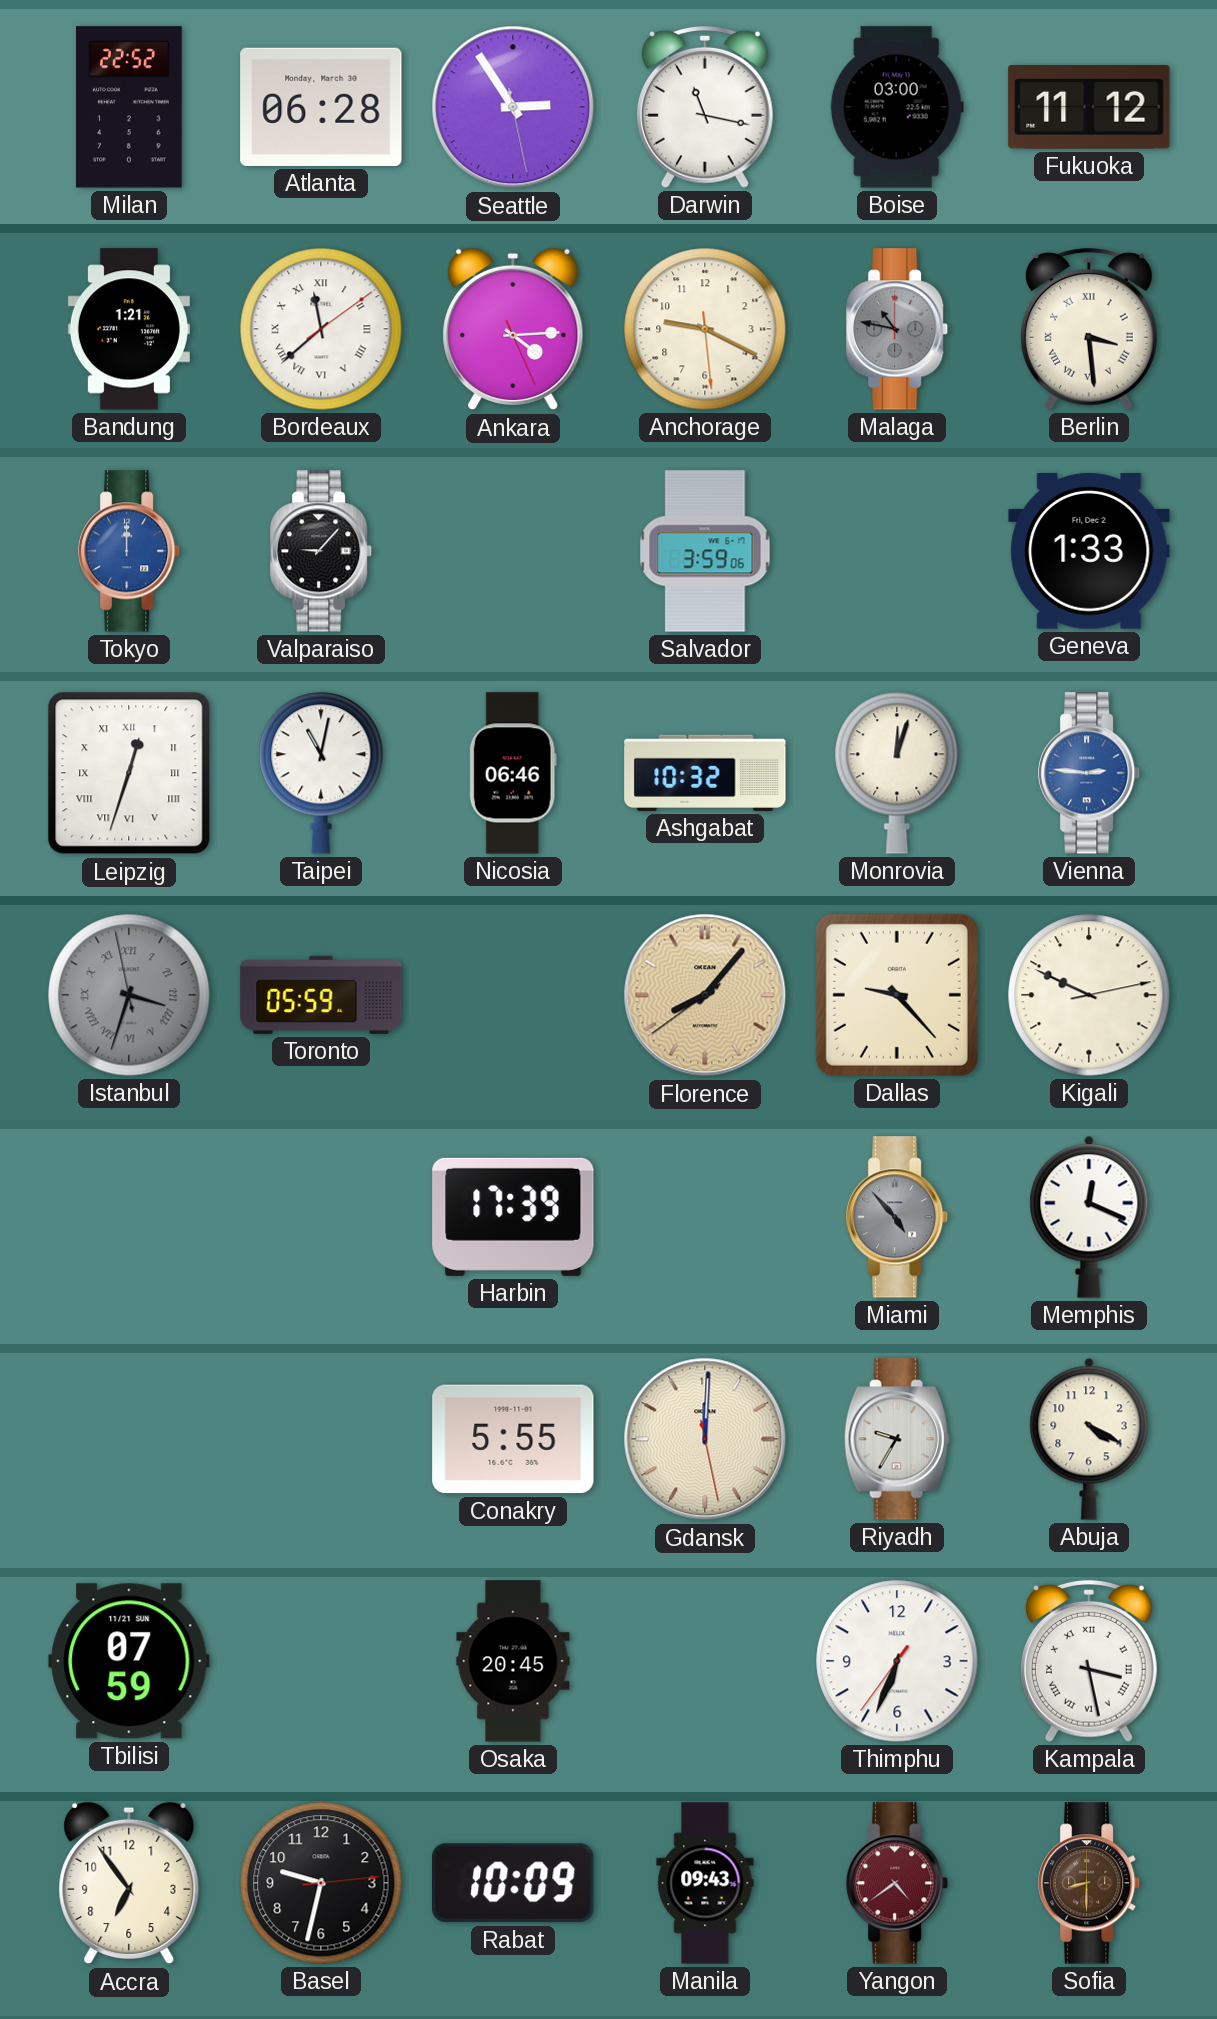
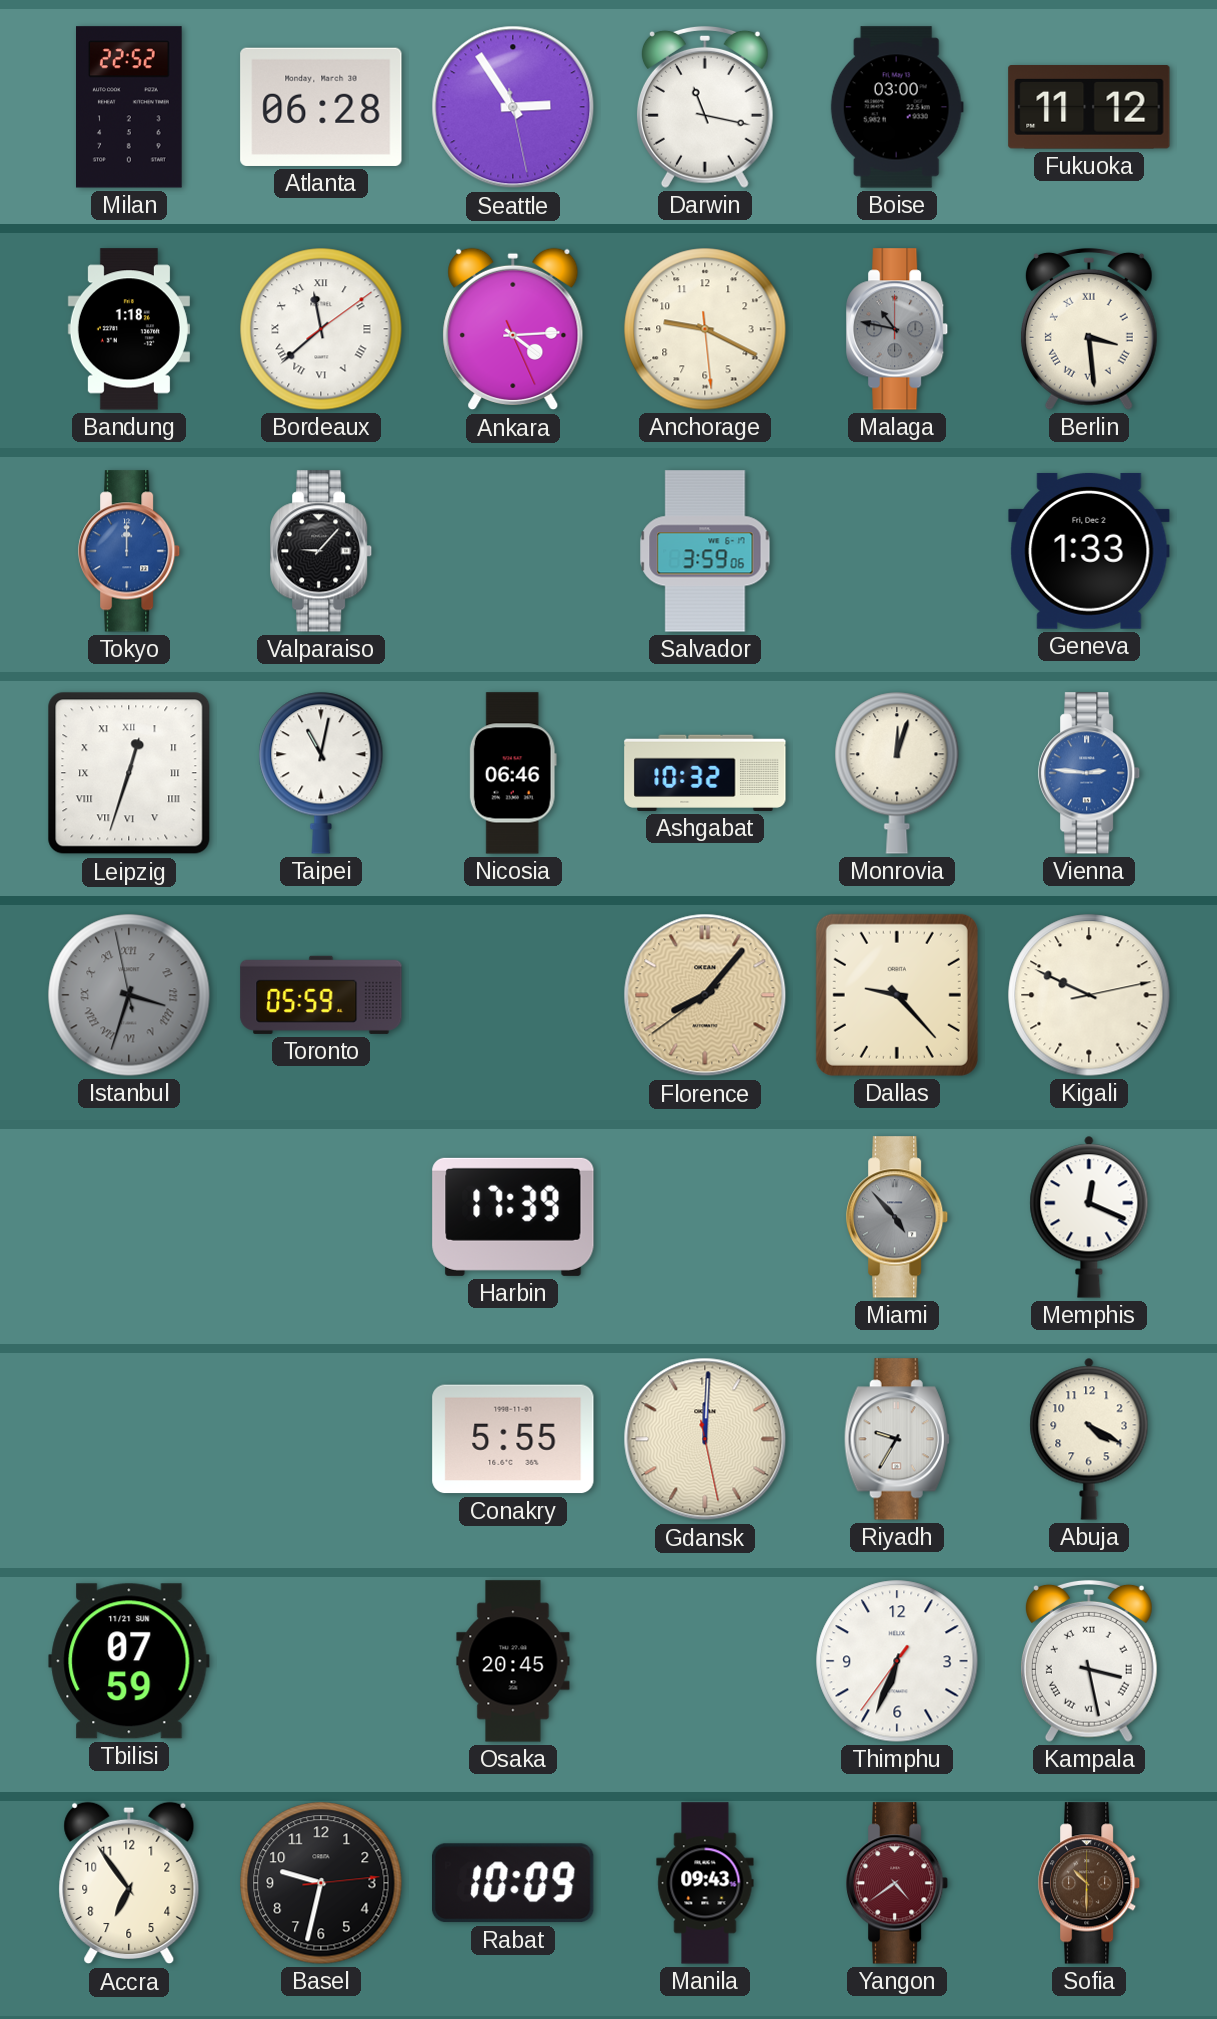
Bandung: 1:21 -> 1:18
Sofia: 8:30 -> 10:30
